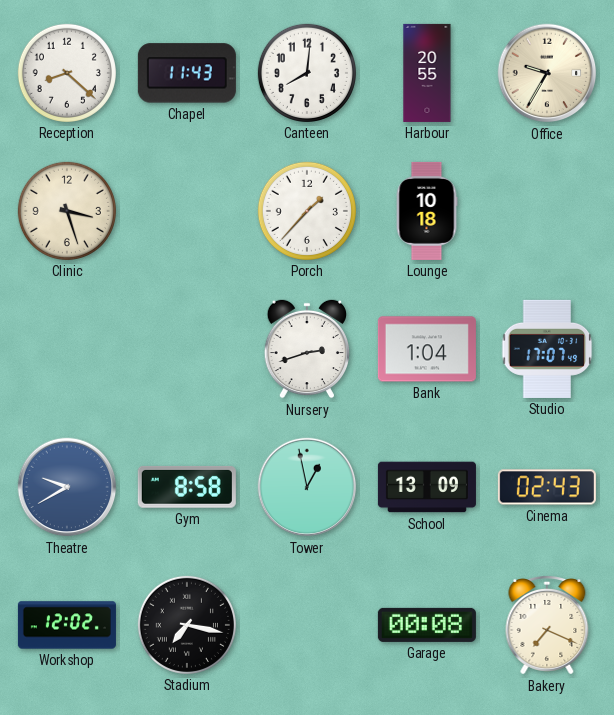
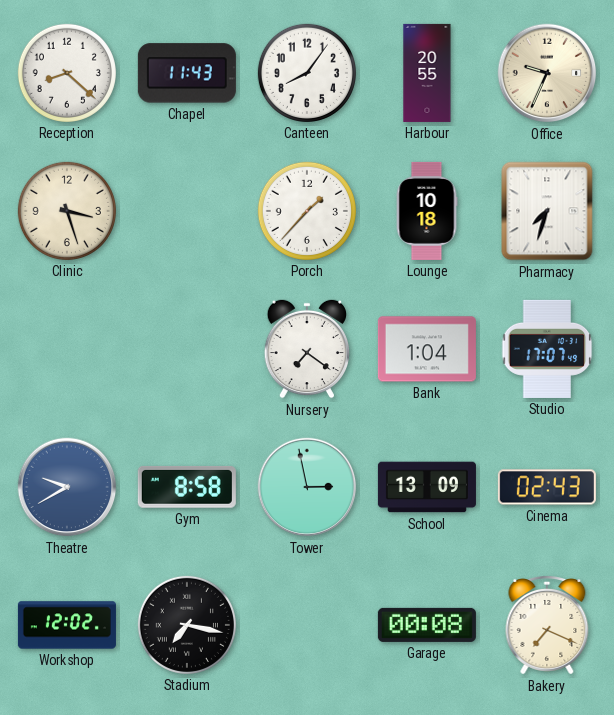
Canteen: 8:01 -> 8:06
Office: 9:35 -> 9:34
Pharmacy: none -> 7:33
Nursery: 2:42 -> 7:21
Tower: 12:58 -> 2:58
